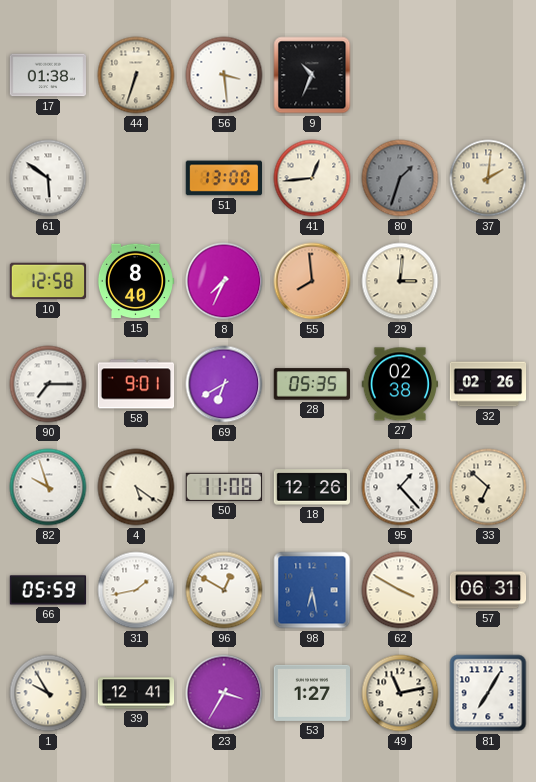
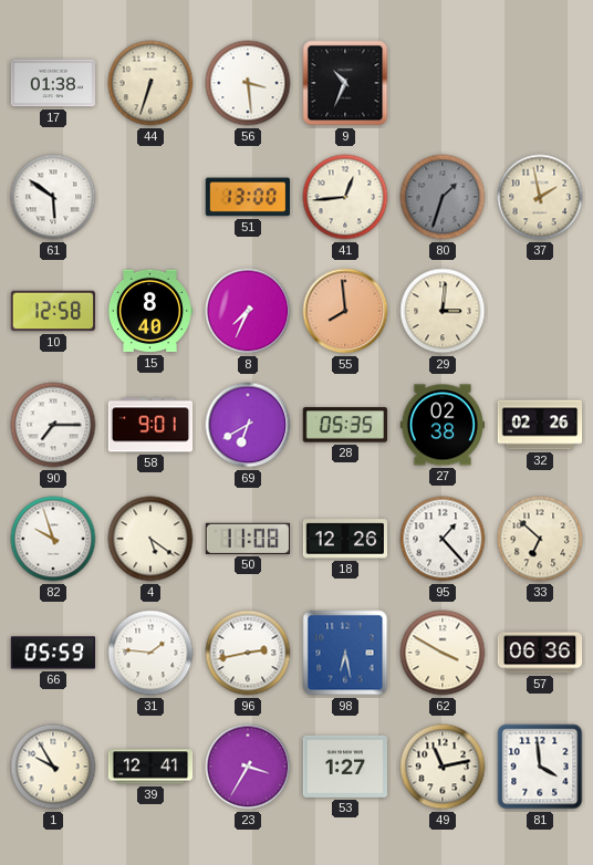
37: 2:01 -> 1:58
31: 1:43 -> 1:46
96: 12:50 -> 2:43
57: 06:31 -> 06:36
81: 7:05 -> 3:59
